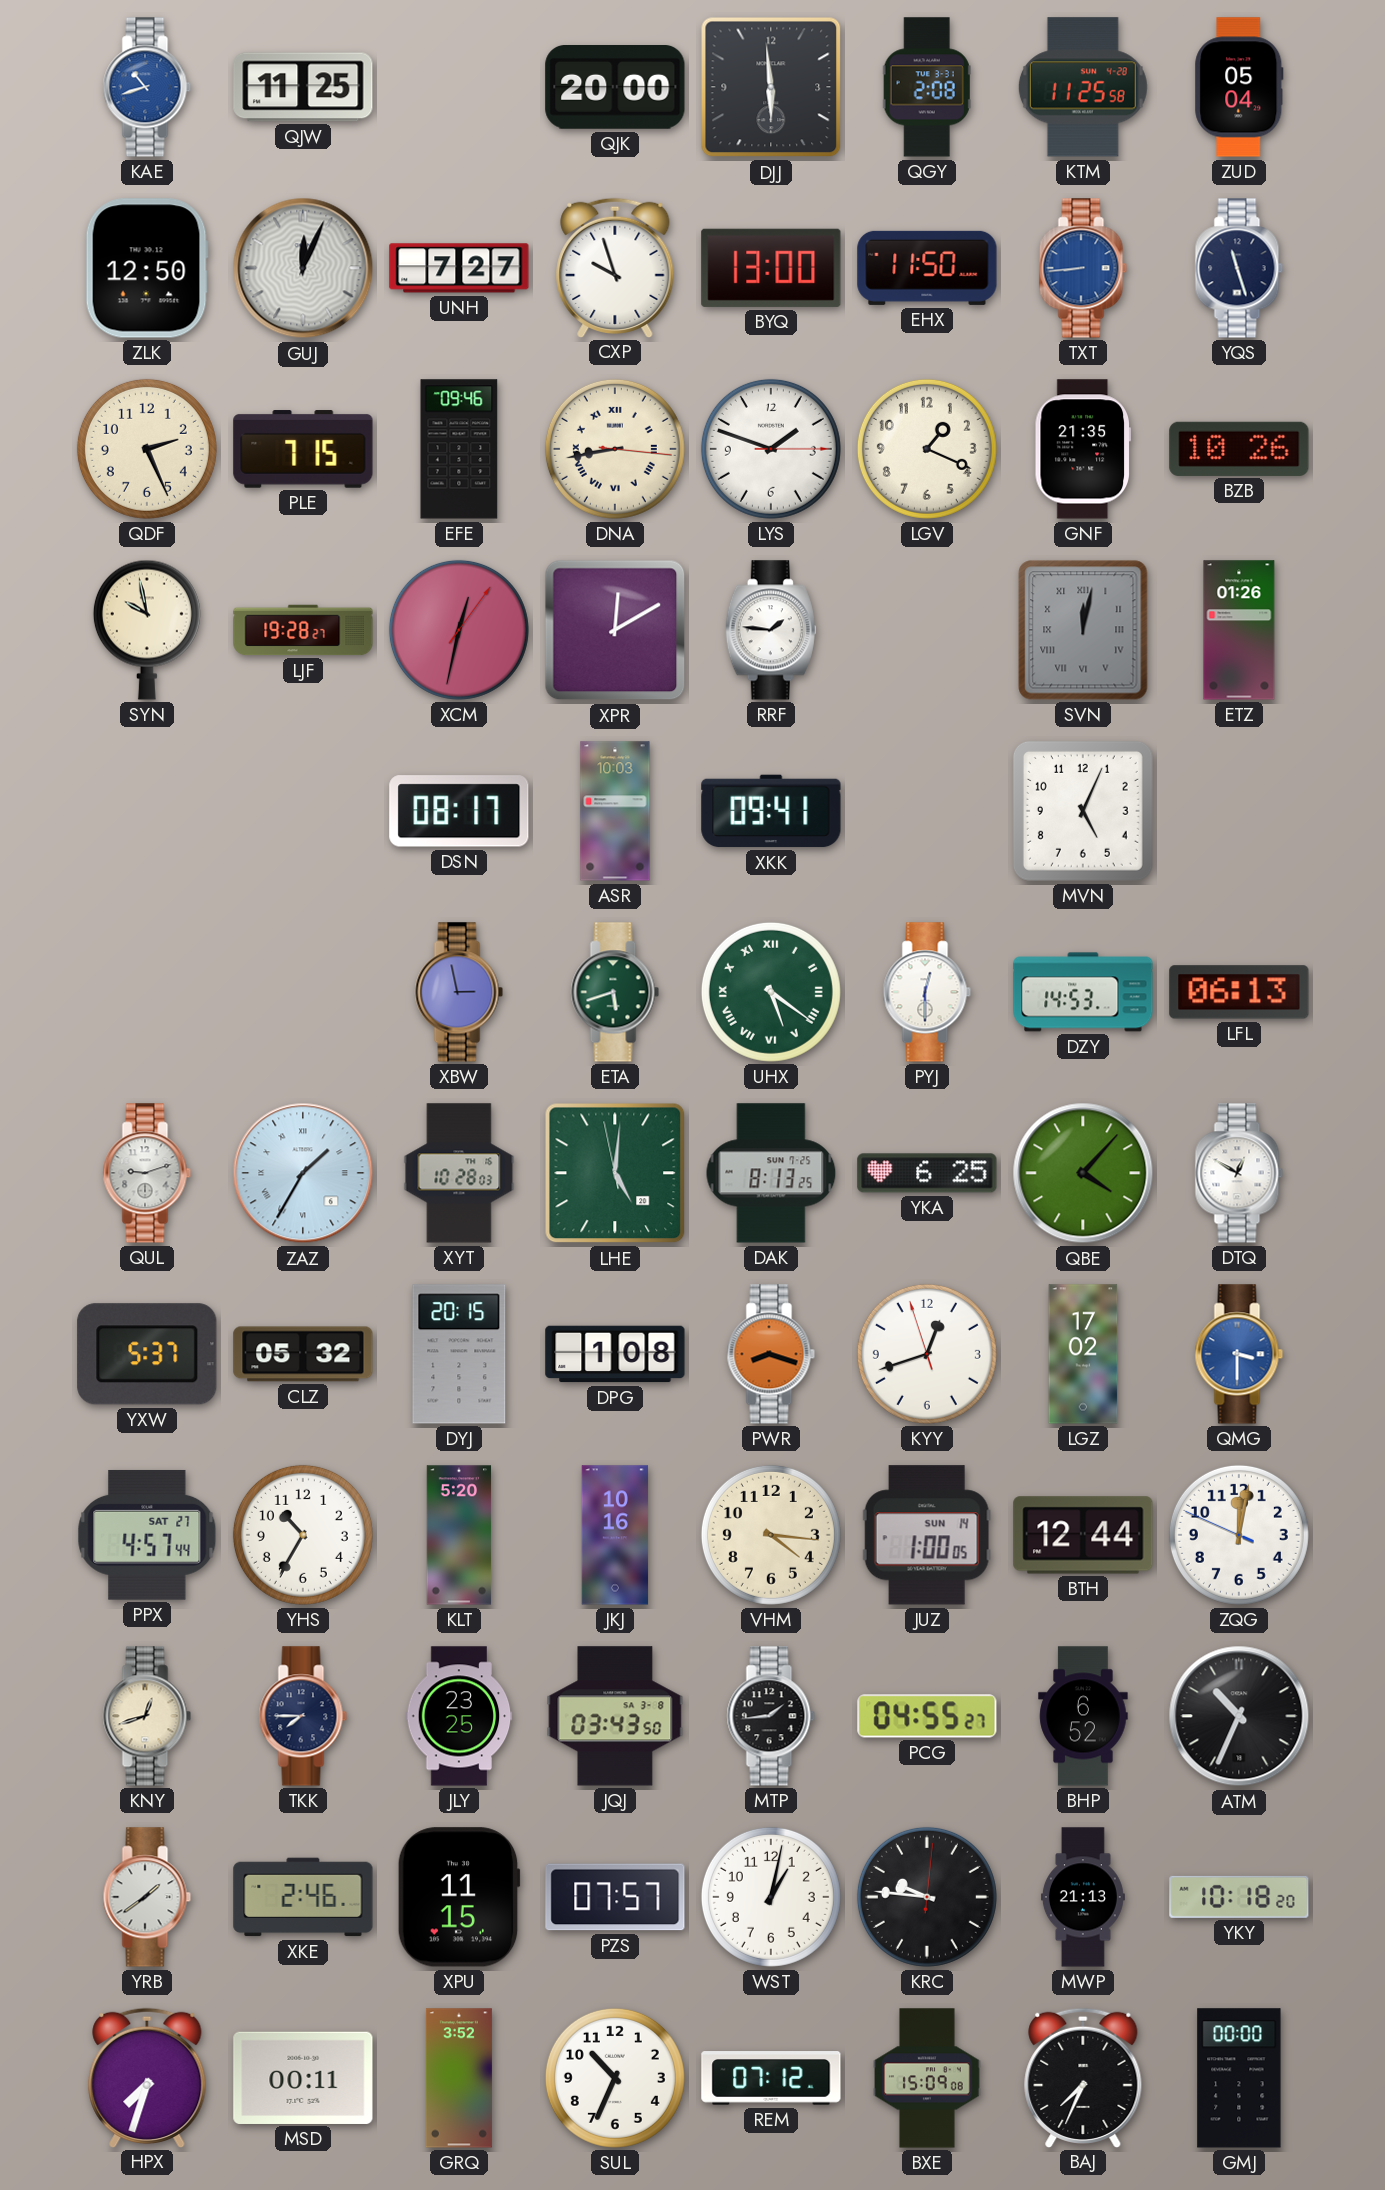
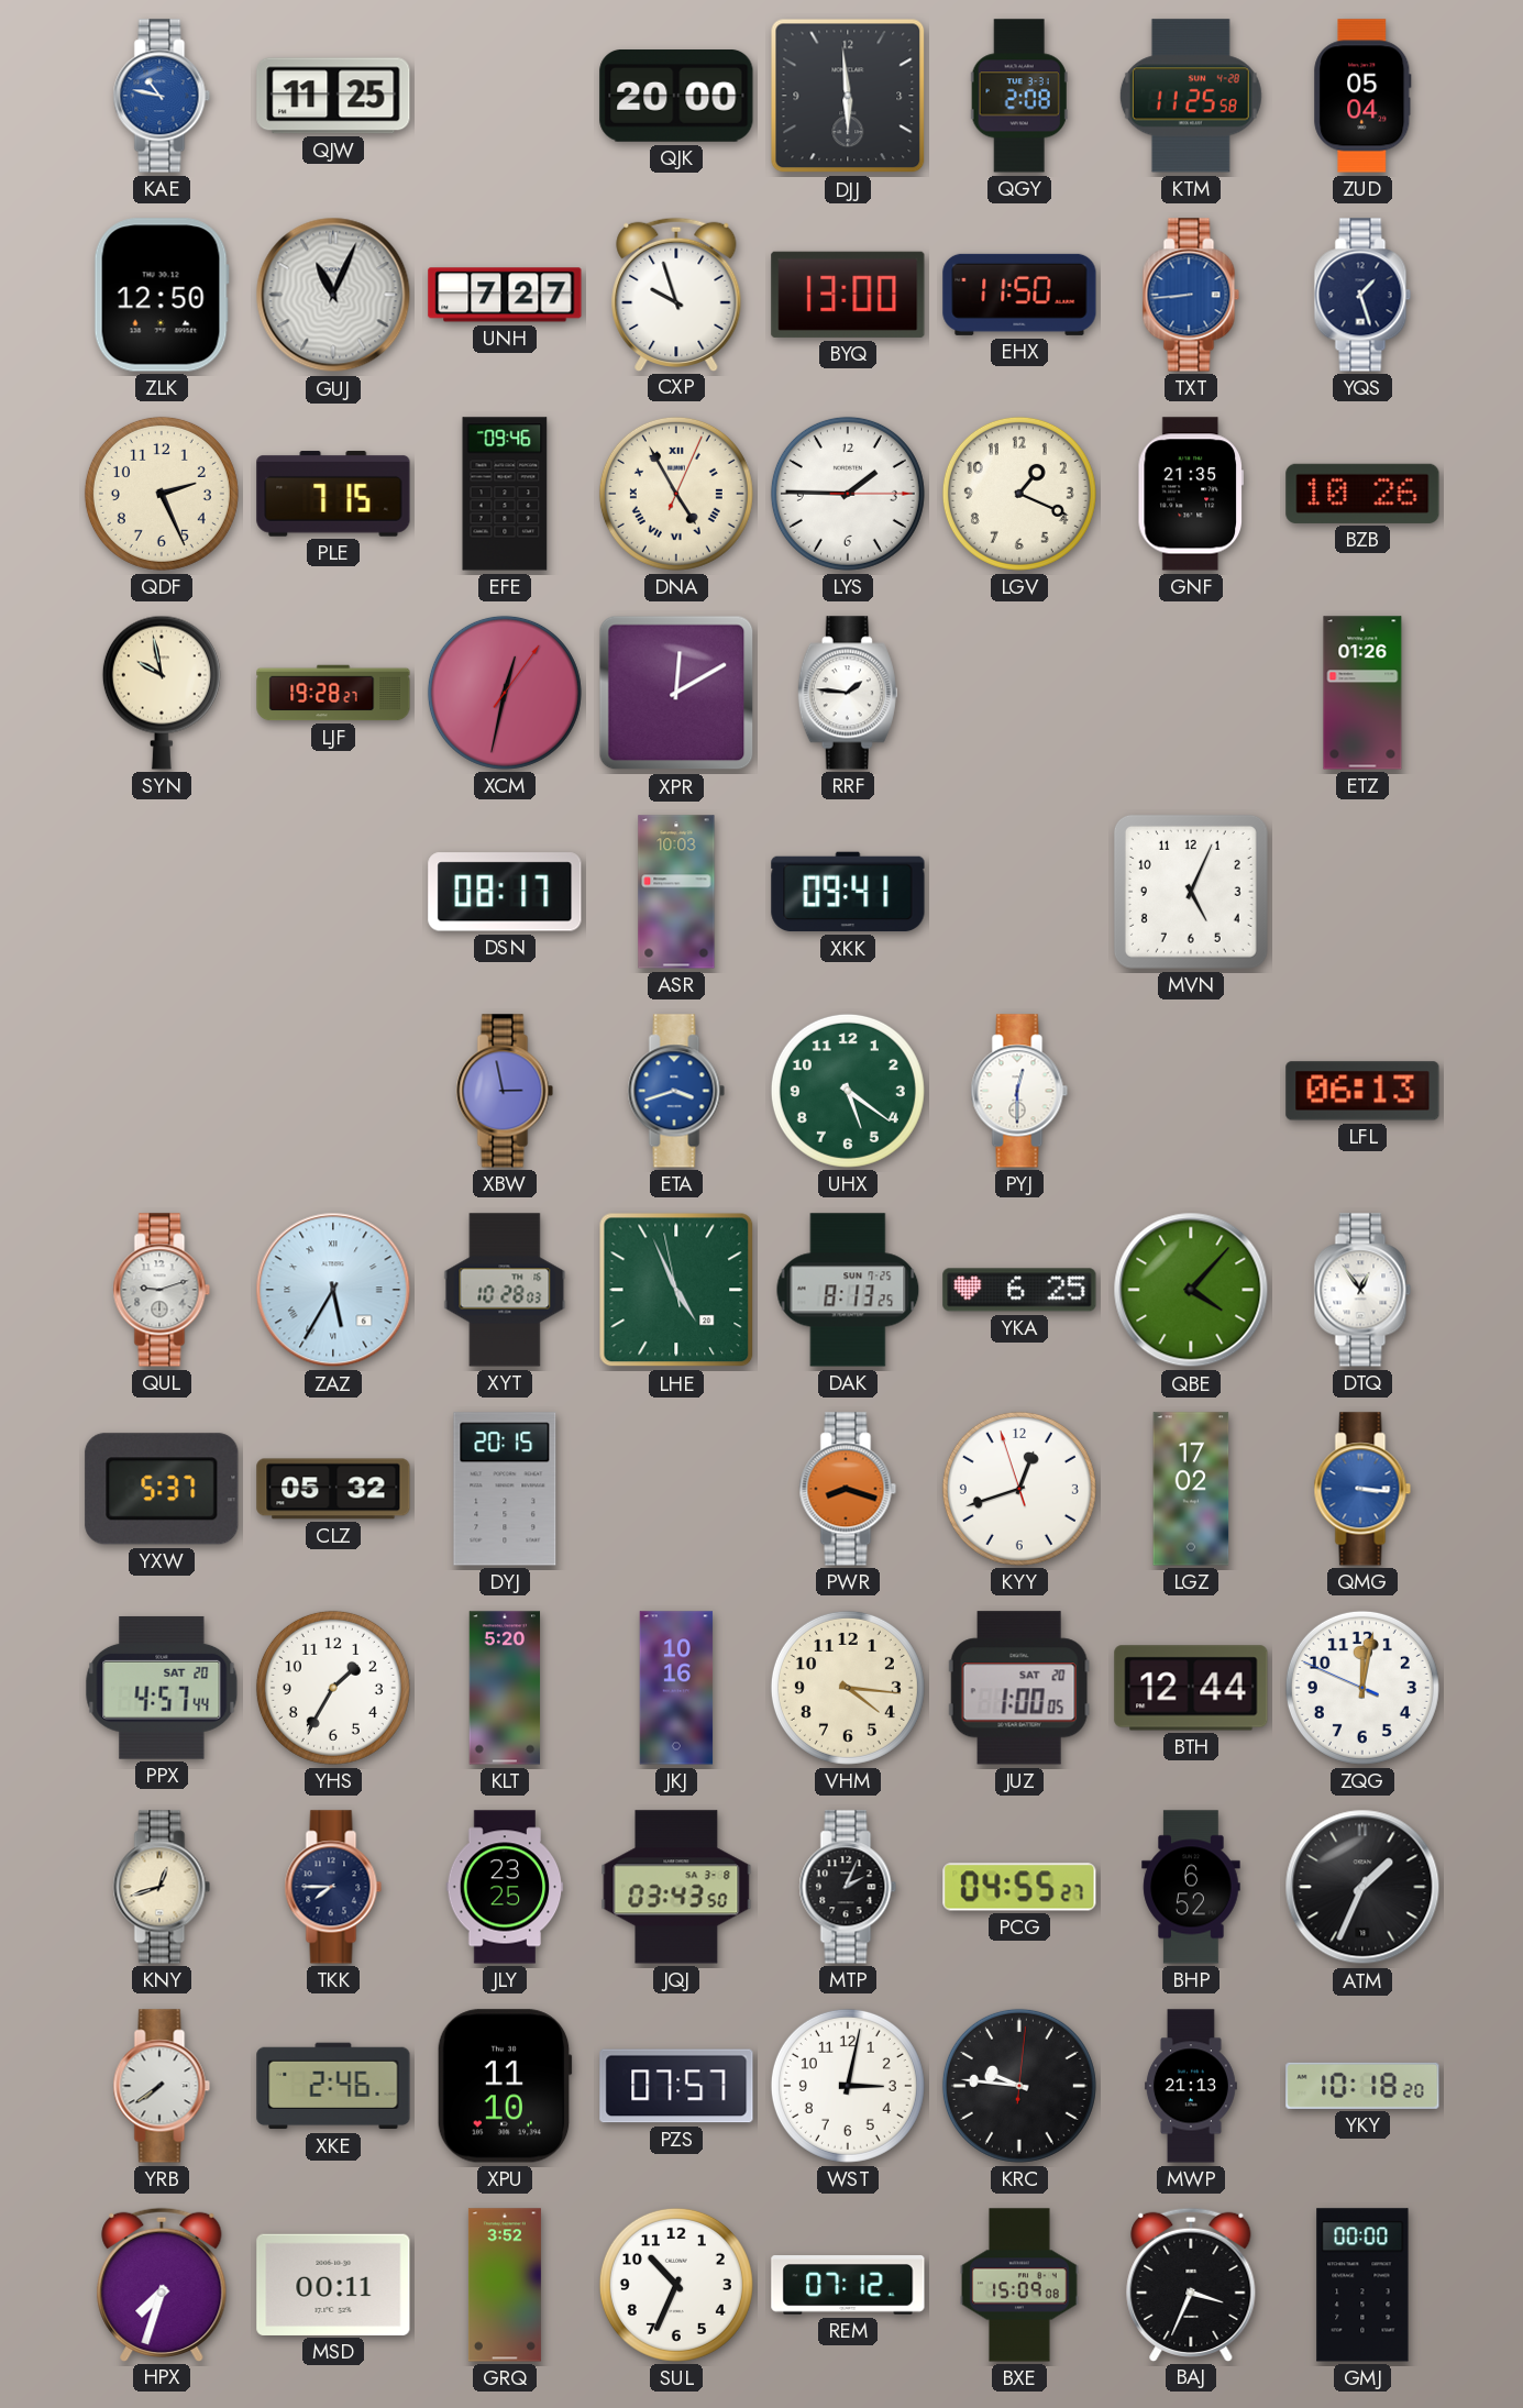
KAE: 10:42 -> 10:47
GUJ: 12:04 -> 11:04
YQS: 11:27 -> 1:27
DNA: 8:43 -> 4:55
LYS: 1:48 -> 1:45
SVN: 12:02 -> none
ETA: 5:42 -> 3:42
ETA dial: green -> blue
UHX numerals: Roman -> Arabic
DZY: 14:53 -> none
ZAZ: 1:35 -> 5:35
LHE: 5:00 -> 4:55
DTQ: 12:50 -> 12:54
DPG: 1:08 -> none
QMG: 3:30 -> 3:16
PPX date: SAT 27 -> SAT 20
YHS: 10:35 -> 1:35
JUZ date: SUN 14 -> SAT 20
MTP: 1:44 -> 2:04
ATM: 10:34 -> 1:34
YRB: 1:39 -> 7:39
XPU: 11:15 -> 11:10
WST: 1:02 -> 3:02
BAJ: 7:34 -> 3:34
